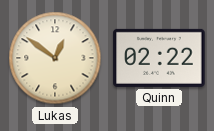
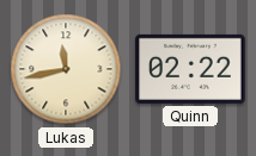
Lukas: 12:51 -> 11:43
